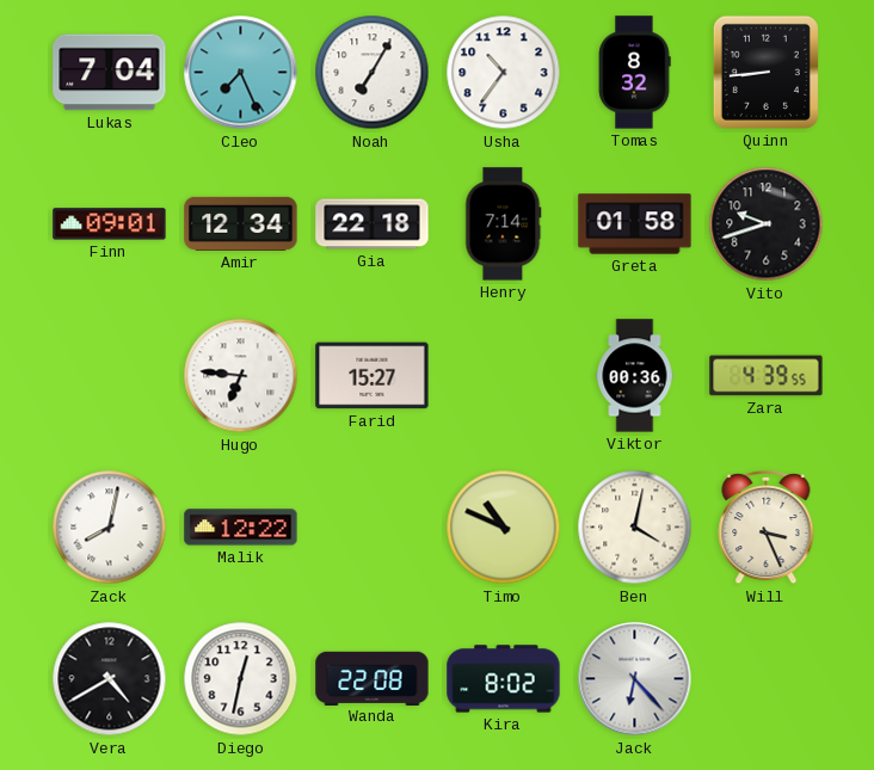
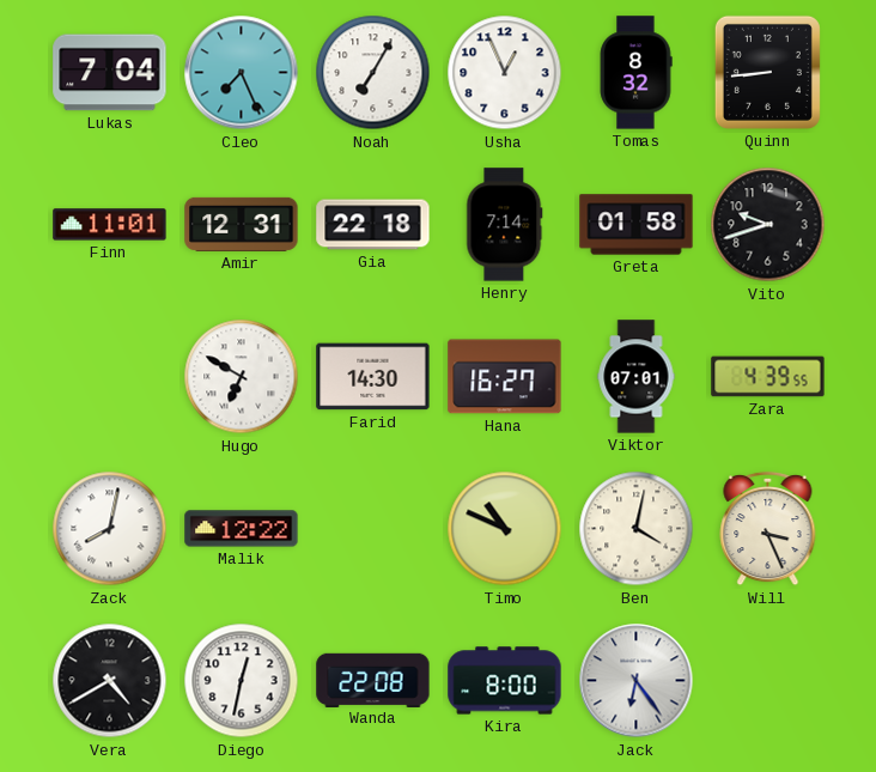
Usha: 10:36 -> 12:56
Finn: 09:01 -> 11:01
Amir: 12:34 -> 12:31
Hugo: 6:46 -> 6:50
Farid: 15:27 -> 14:30
Hana: none -> 16:27
Viktor: 00:36 -> 07:01
Kira: 8:02 -> 8:00
Jack: 6:23 -> 6:24
